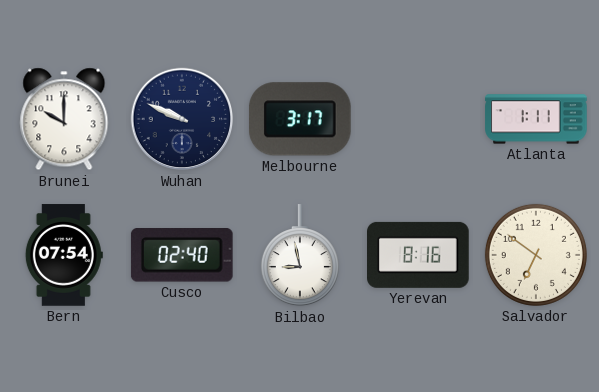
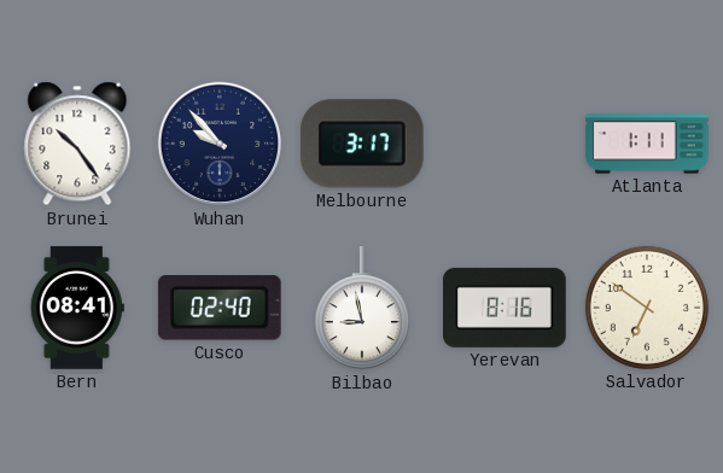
Brunei: 10:00 -> 10:24
Wuhan: 9:49 -> 9:53
Bern: 07:54 -> 08:41
